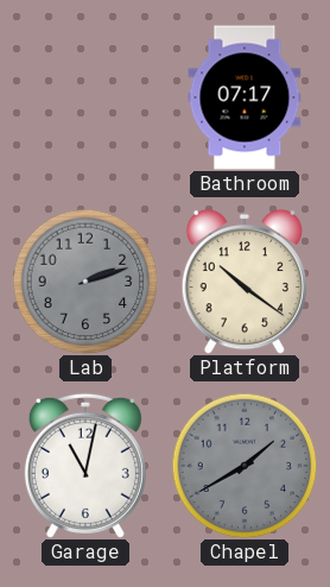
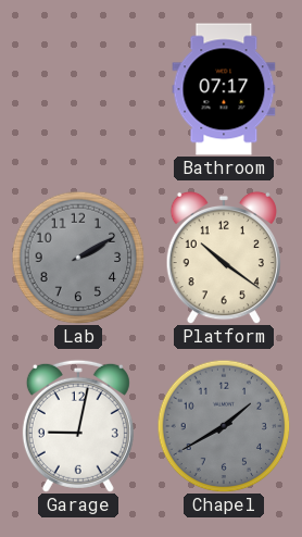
Lab: 2:12 -> 2:10
Garage: 11:02 -> 9:02
